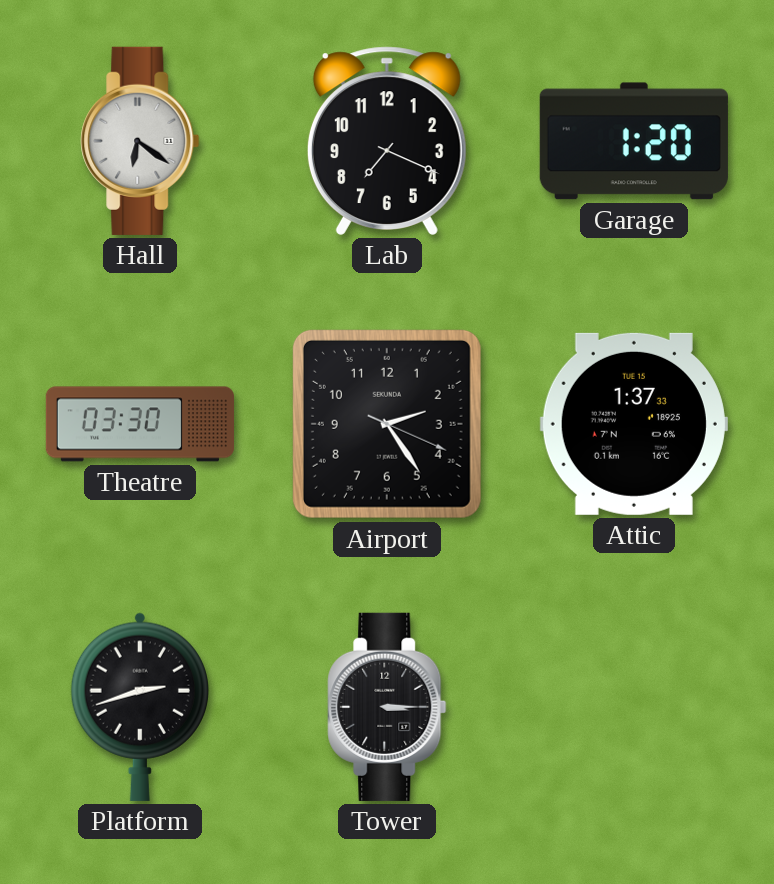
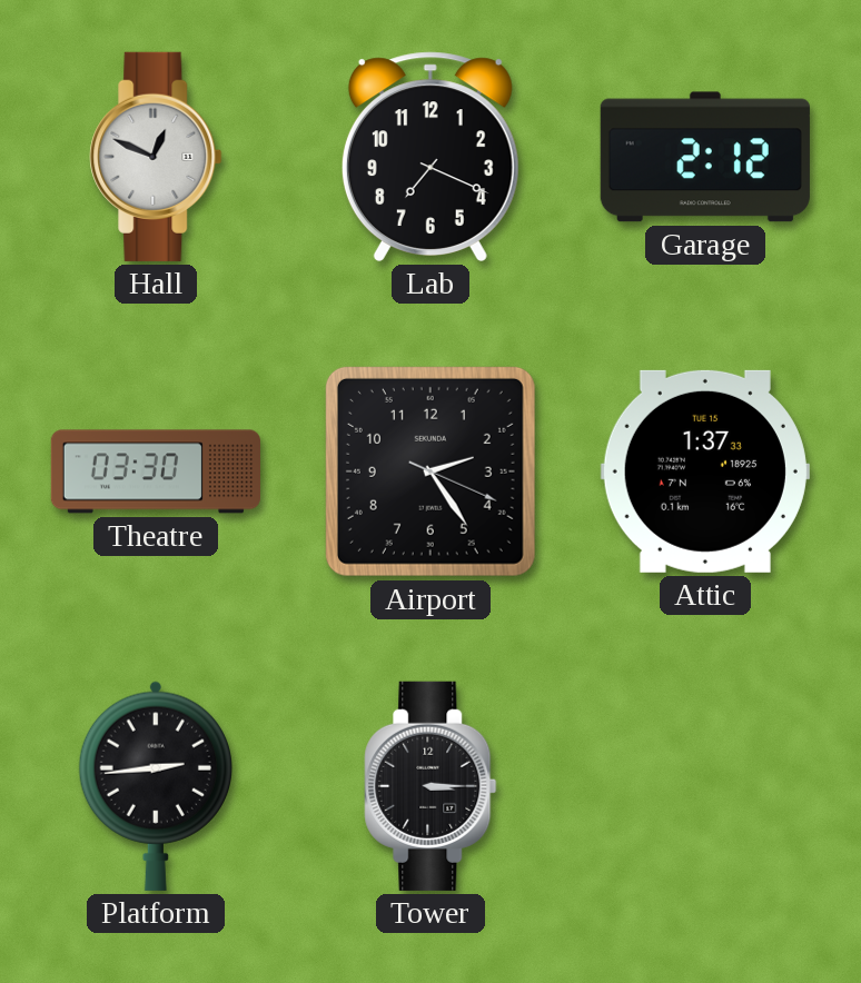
Hall: 6:21 -> 12:49
Garage: 1:20 -> 2:12
Platform: 2:42 -> 2:44
